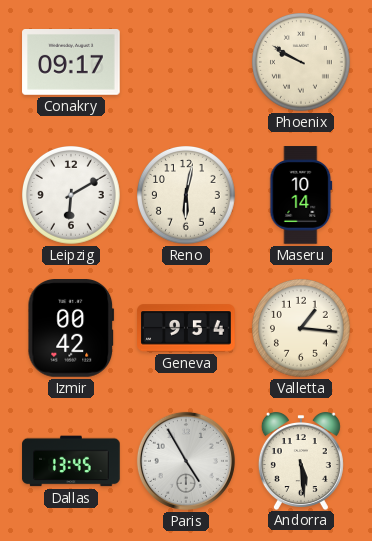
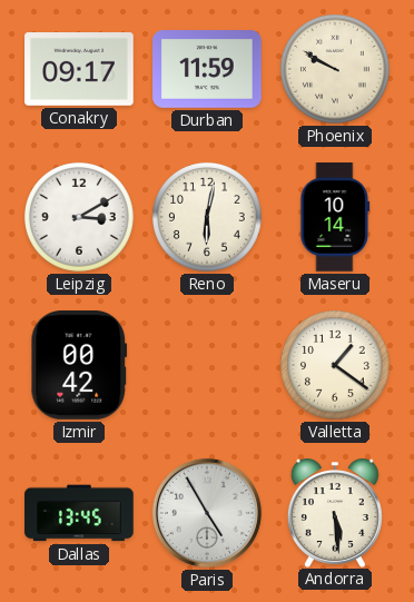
Durban: none -> 11:59
Leipzig: 6:10 -> 3:10
Geneva: 9:54 -> none
Valletta: 1:16 -> 1:21
